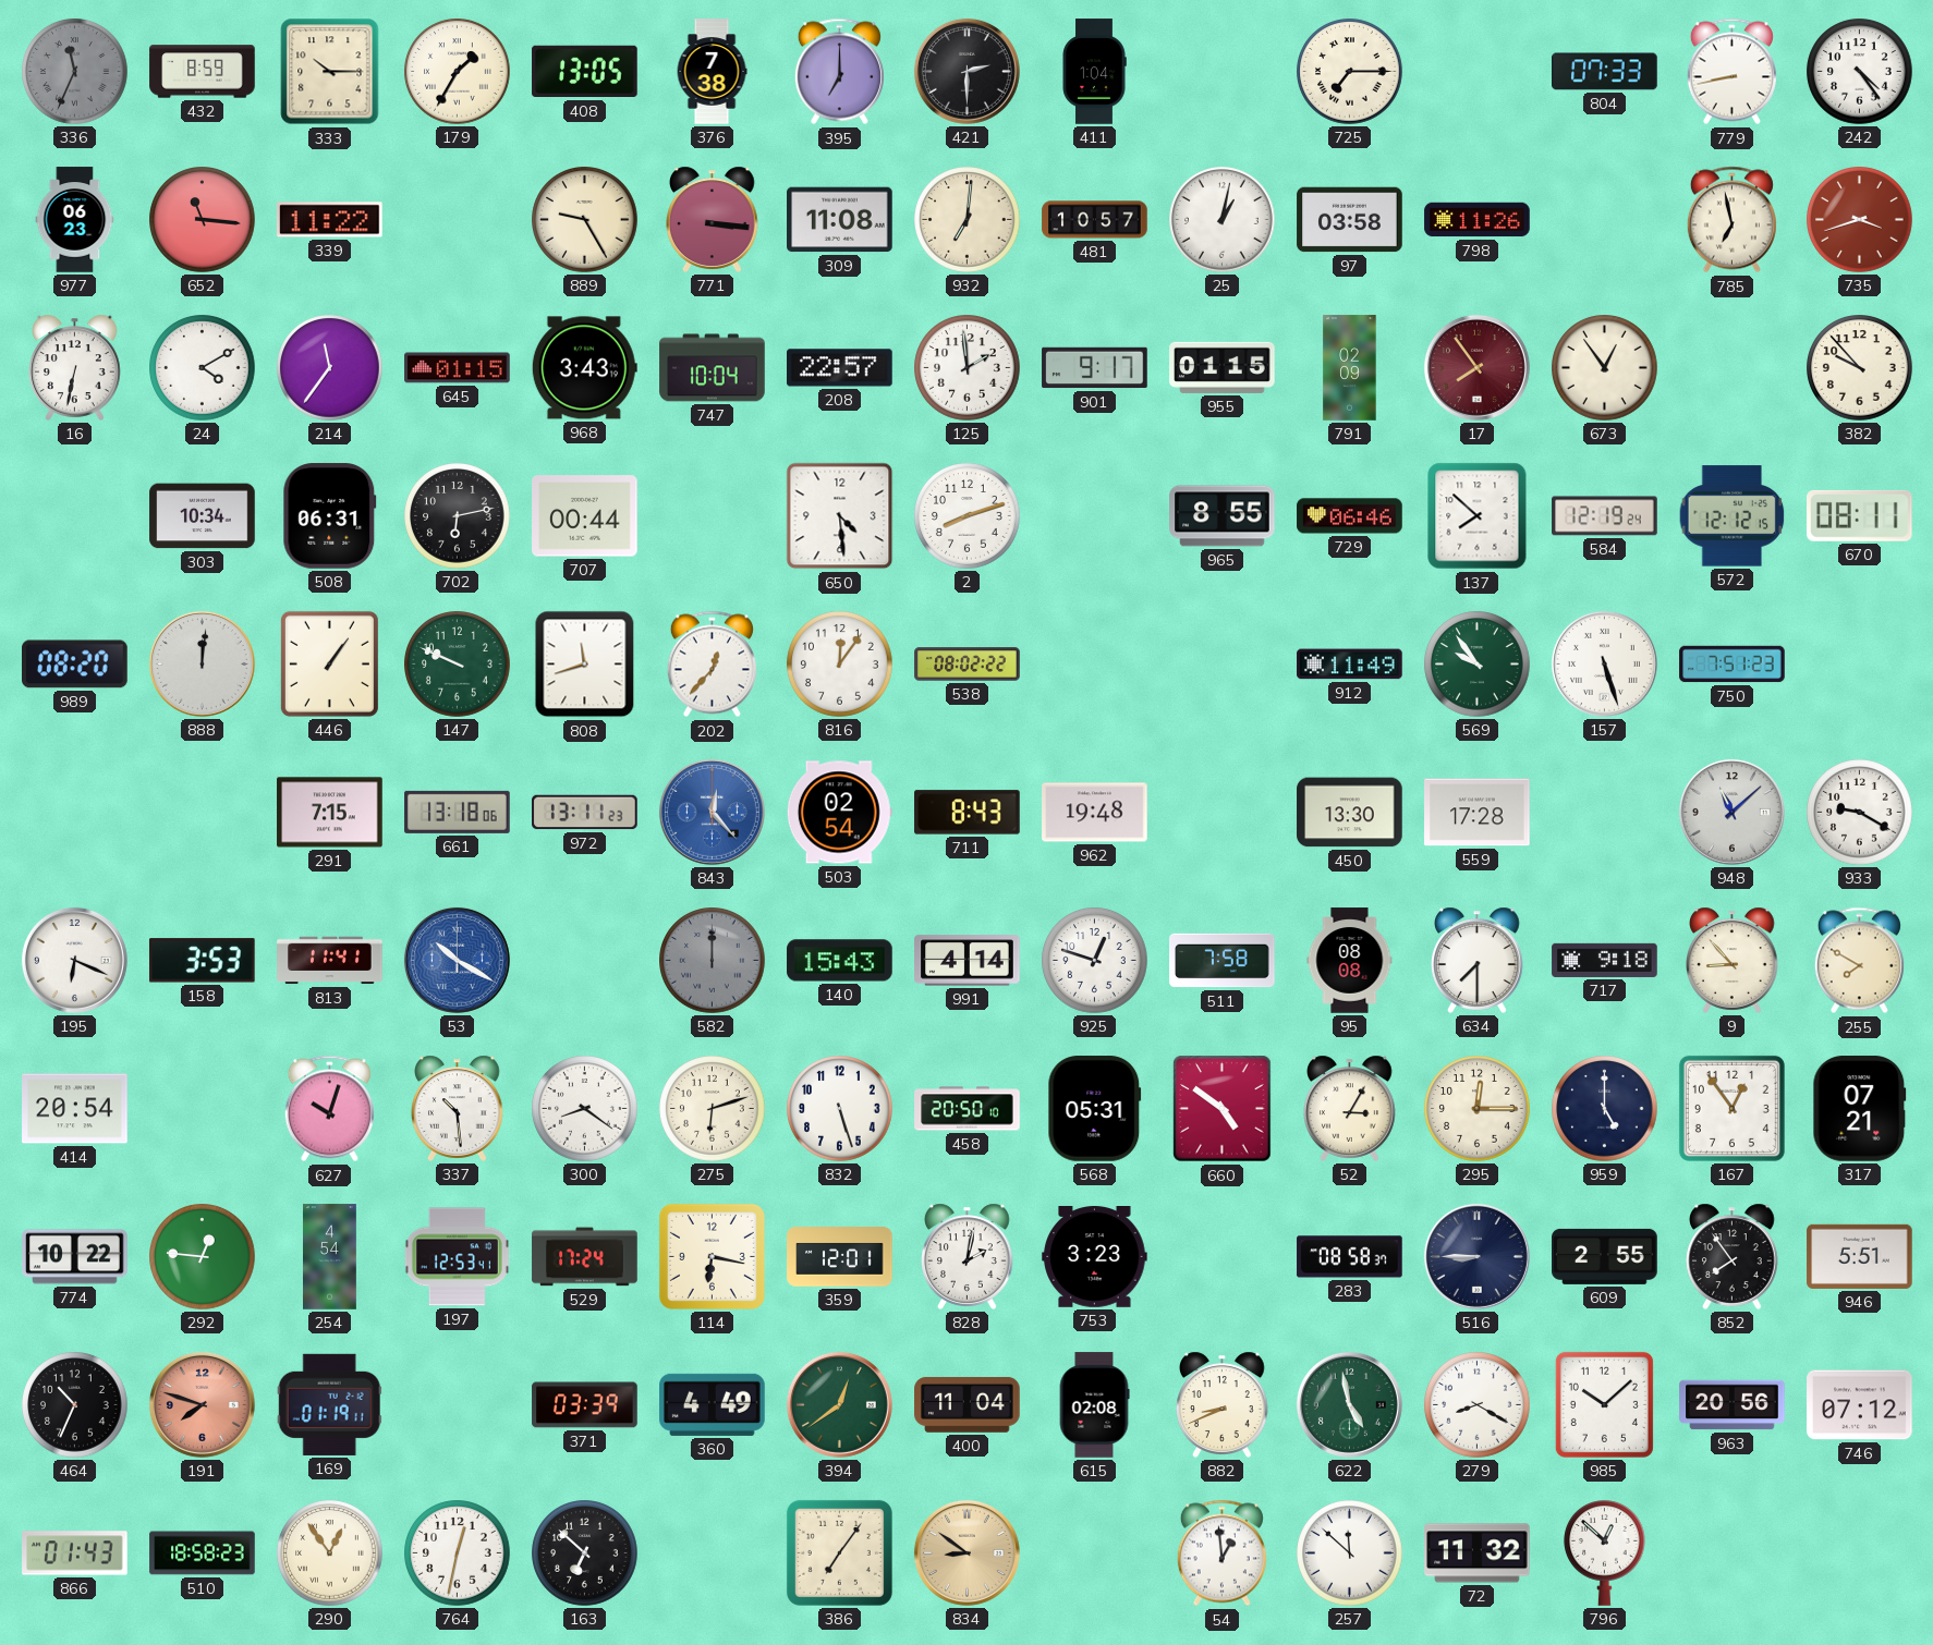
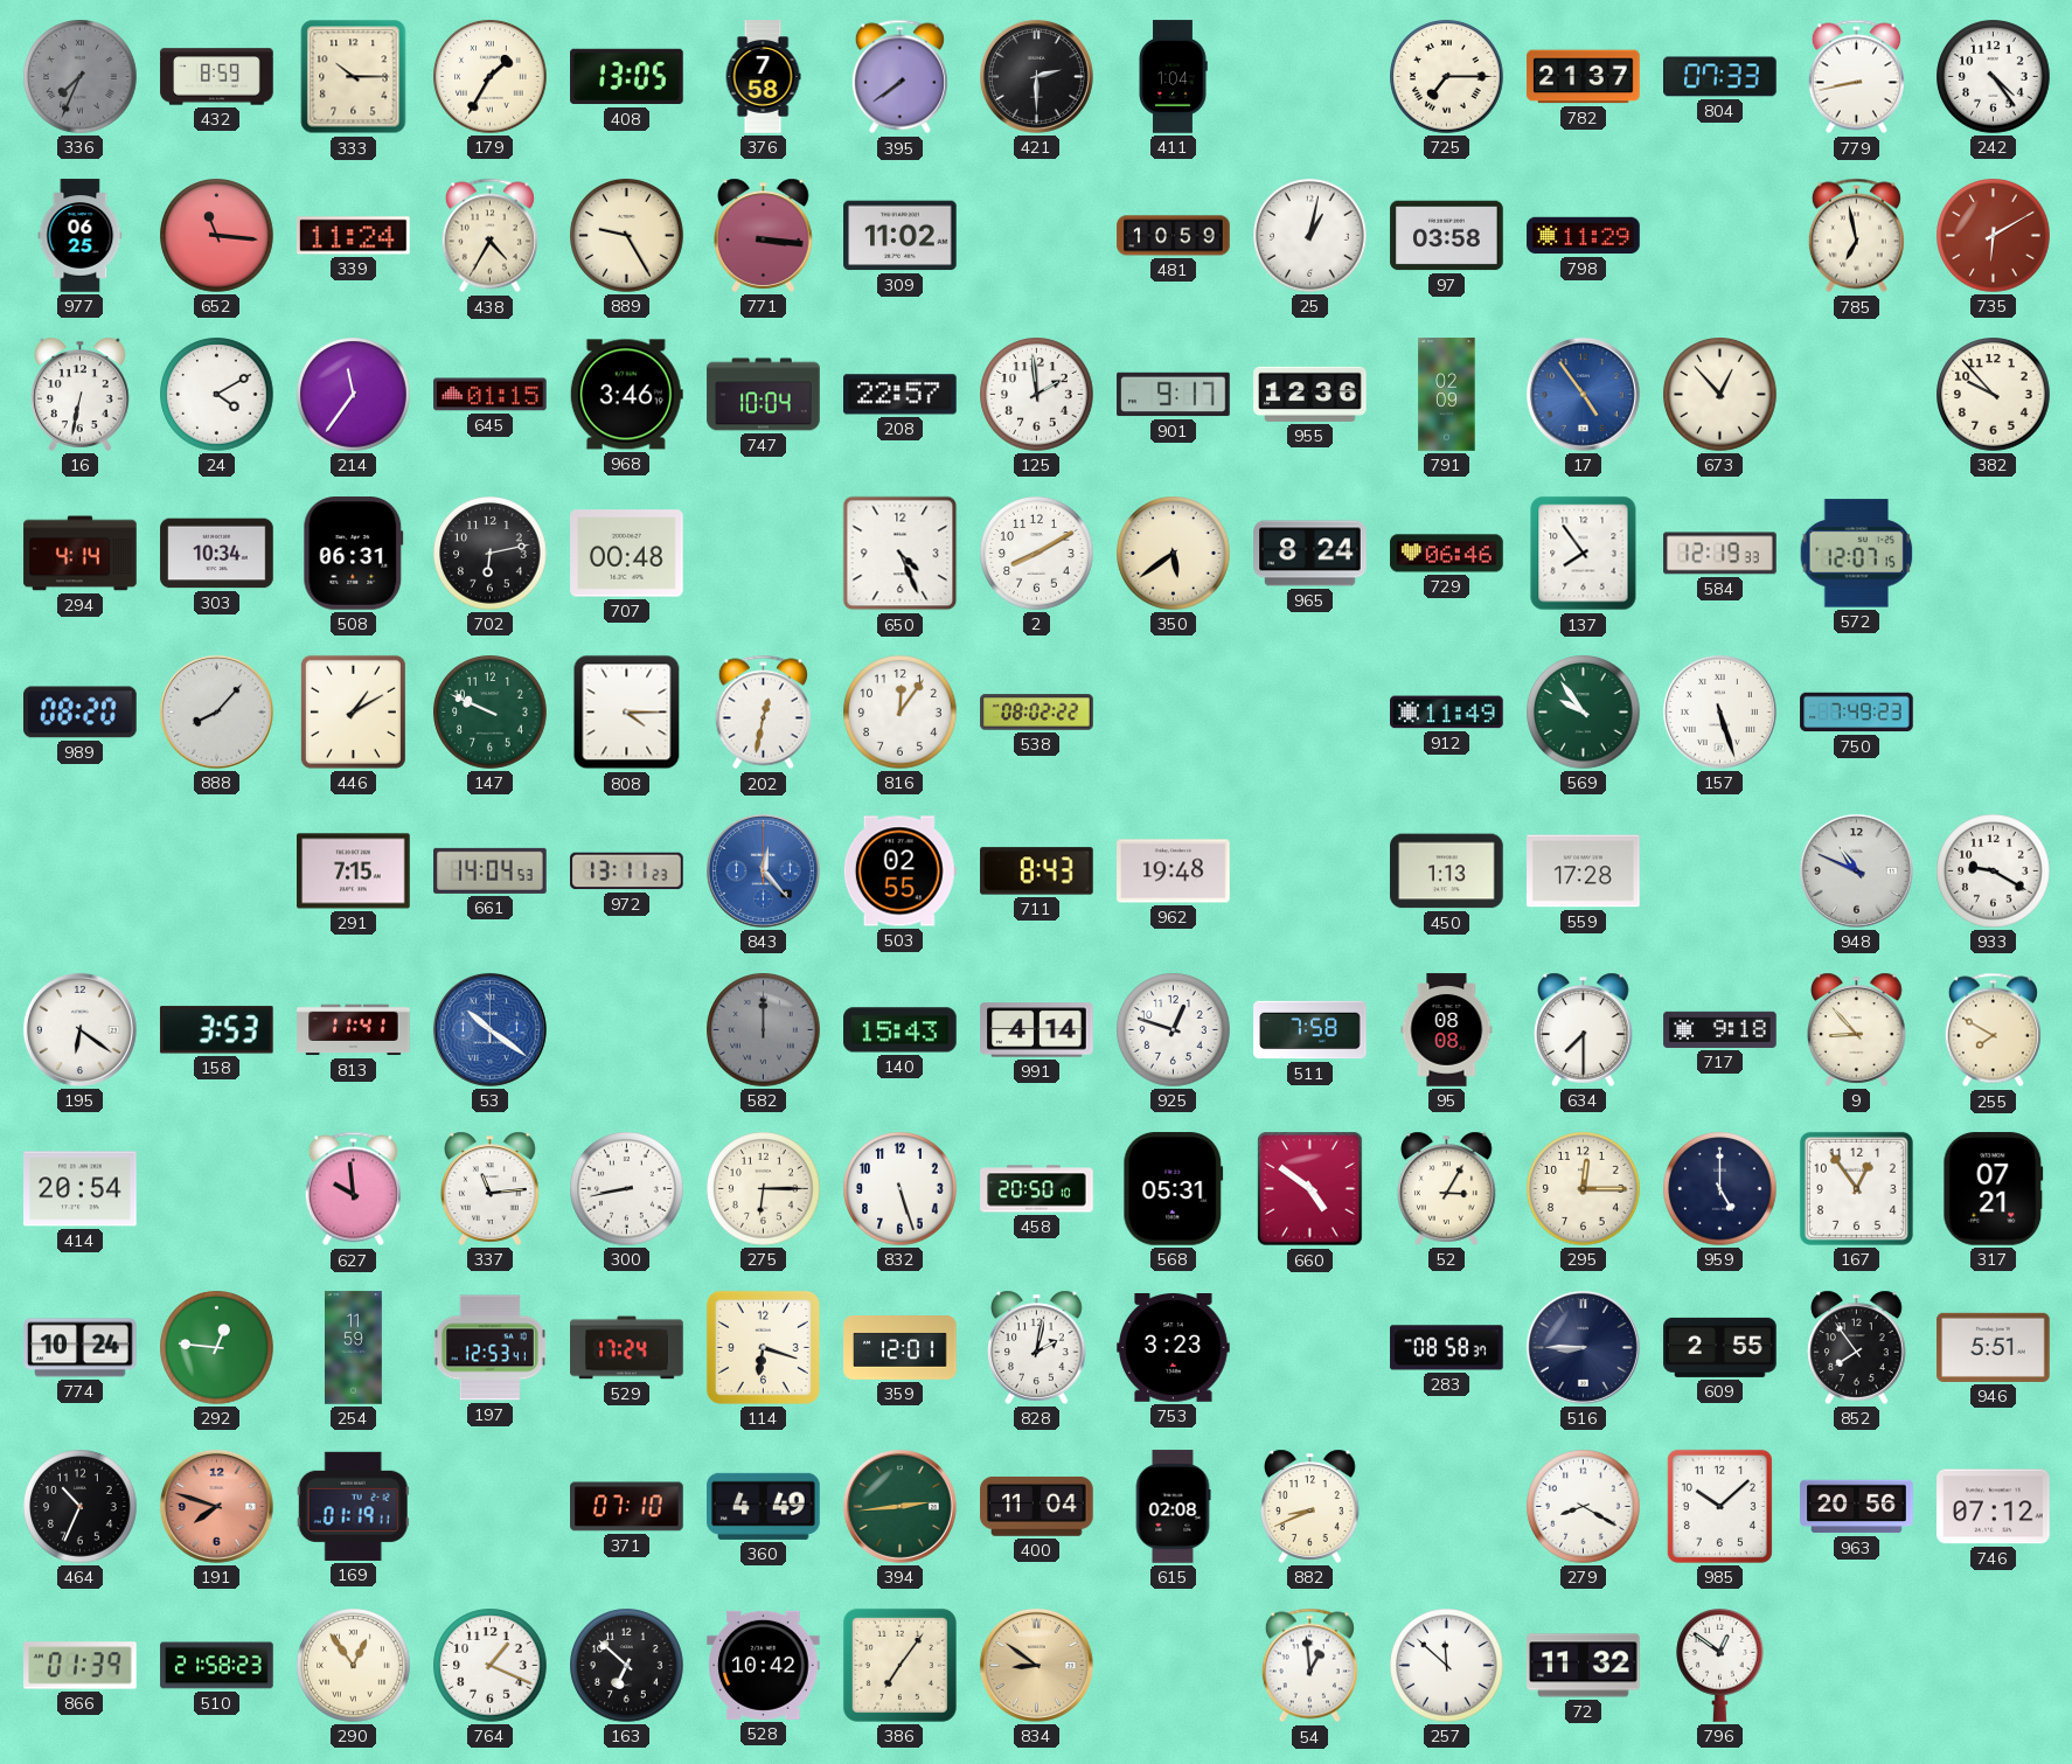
336: 11:34 -> 7:34
376: 7:38 -> 7:58
395: 7:00 -> 7:39
782: none -> 21:37
977: 06:23 -> 06:25
339: 11:22 -> 11:24
438: none -> 4:35
309: 11:08 -> 11:02
932: 7:01 -> none
481: 10:57 -> 10:59
798: 11:26 -> 11:29
735: 3:42 -> 6:10
968: 3:43 -> 3:46
955: 01:15 -> 12:36
17: 7:54 -> 4:54
17 dial: burgundy -> blue
673: 12:54 -> 12:53
294: none -> 4:14
707: 00:44 -> 00:48
650: 4:29 -> 4:26
2: 8:12 -> 8:10
350: none -> 5:39
965: 8:55 -> 8:24
137: 7:52 -> 7:54
584: 12:19:24 -> 12:19:33
572: 12:12 -> 12:07
670: 08:11 -> none
888: 12:01 -> 8:07
446: 1:06 -> 1:10
808: 11:42 -> 4:15
202: 12:37 -> 12:32
750: 7:51 -> 7:49
661: 13:18 -> 14:04
503: 02:54 -> 02:55
450: 13:30 -> 1:13
948: 11:08 -> 10:49
195: 6:19 -> 6:21
53: 10:20 -> 10:21
627: 10:03 -> 9:59
337: 10:29 -> 11:14
300: 8:21 -> 8:43
275: 6:12 -> 6:15
774: 10:22 -> 10:24
254: 4:54 -> 11:59
114: 6:17 -> 6:18
371: 03:39 -> 07:10
394: 12:39 -> 2:44
622: 4:58 -> none
866: 01:43 -> 01:39
510: 18:58 -> 21:58
764: 12:32 -> 1:19
528: none -> 10:42
796: 12:52 -> 12:51
